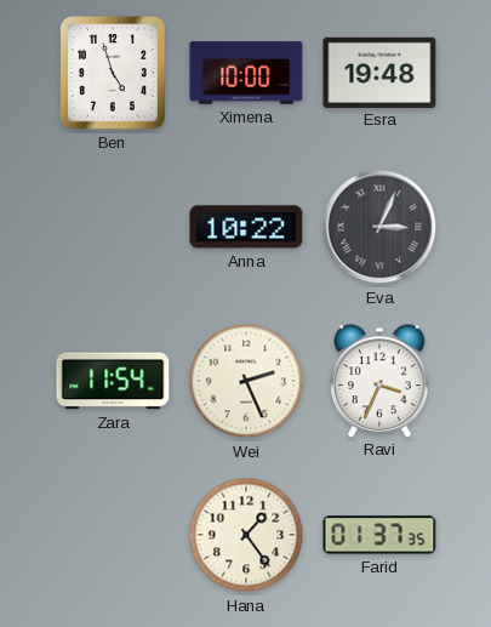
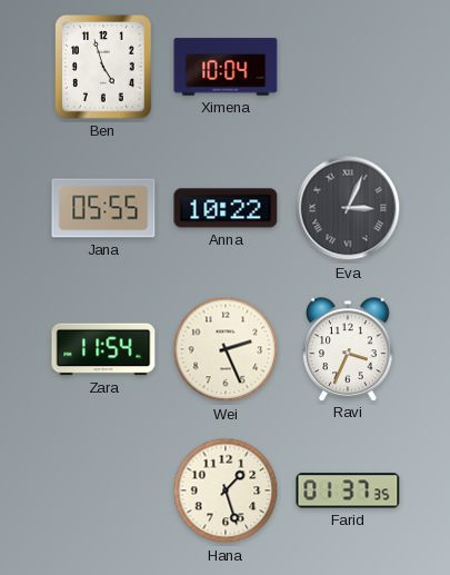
Ximena: 10:00 -> 10:04
Esra: 19:48 -> none
Jana: none -> 05:55
Hana: 1:24 -> 1:27
